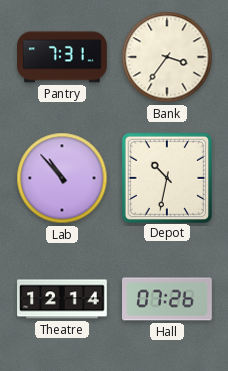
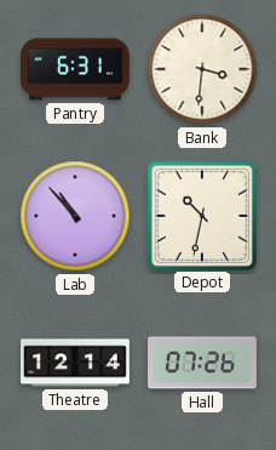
Pantry: 7:31 -> 6:31
Bank: 3:36 -> 3:31
